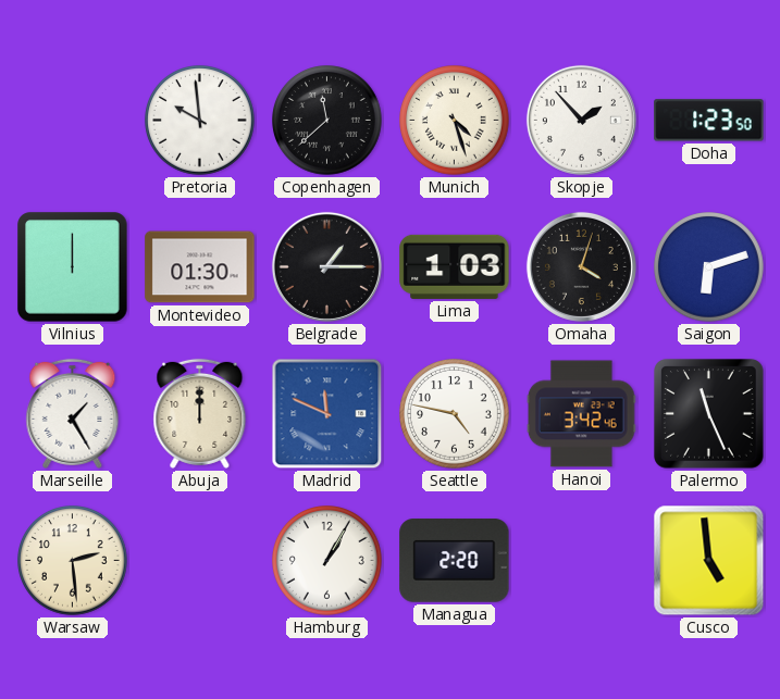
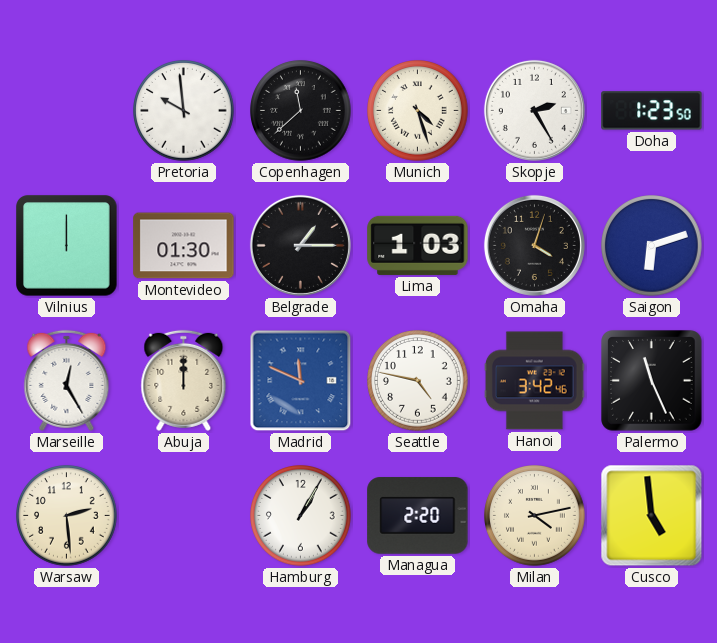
Skopje: 1:53 -> 2:25
Marseille: 1:25 -> 12:25
Milan: none -> 4:13
